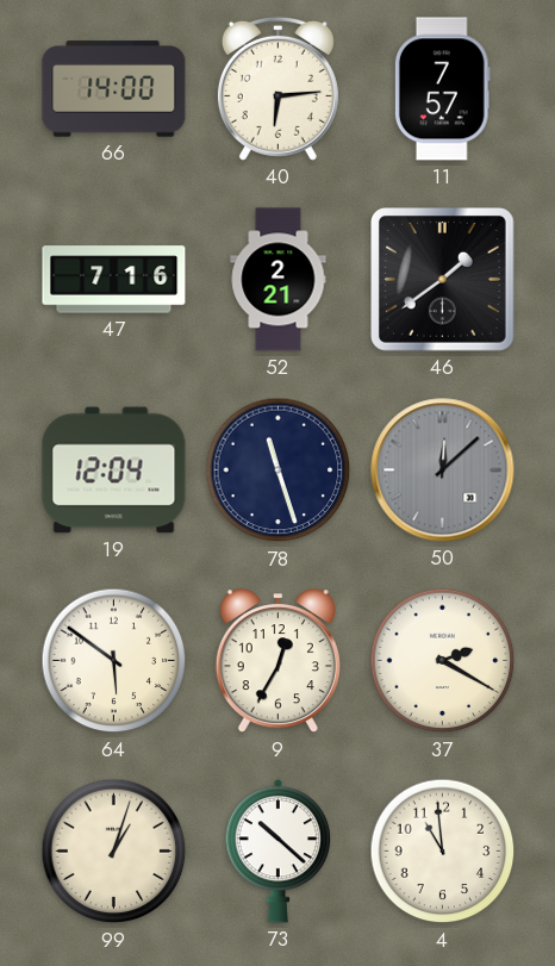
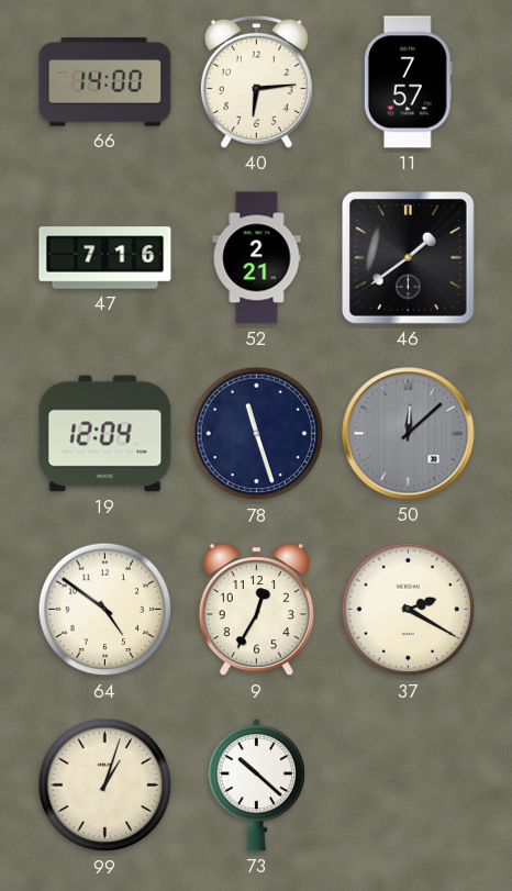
64: 5:51 -> 4:51
4: 10:59 -> none
